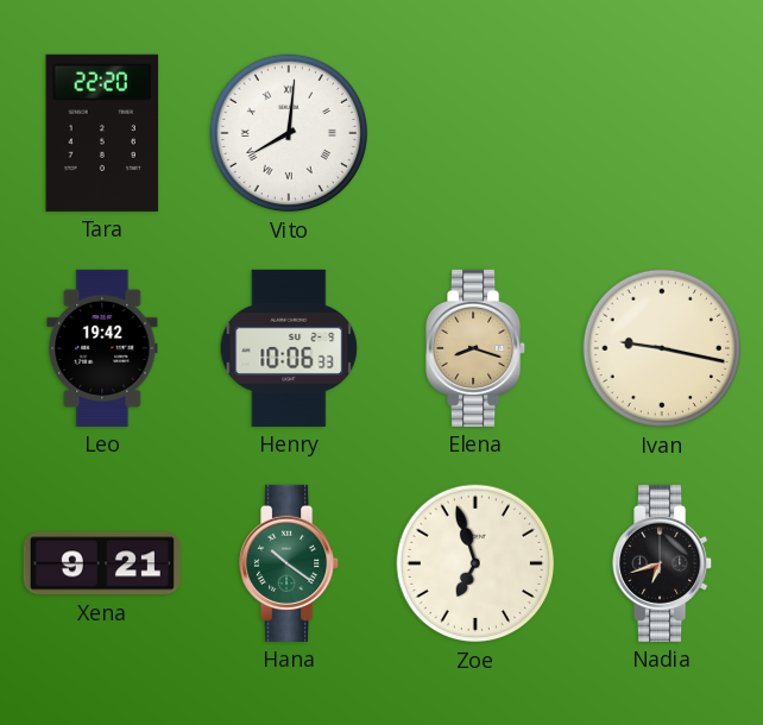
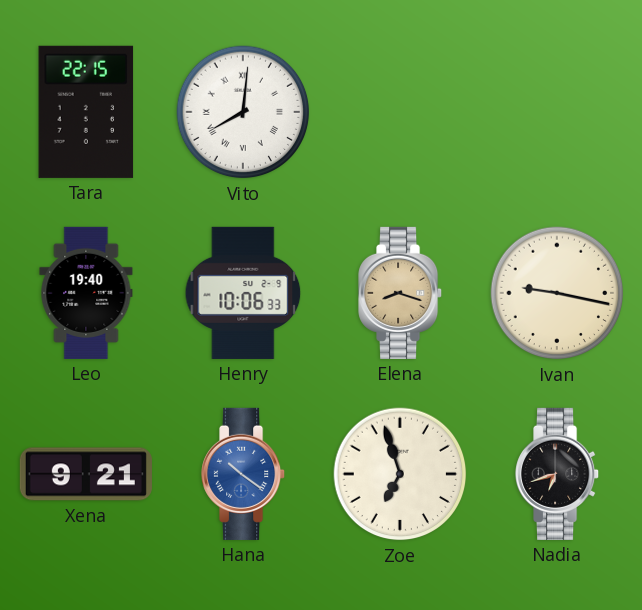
Tara: 22:20 -> 22:15
Leo: 19:42 -> 19:40
Hana dial: green -> blue
